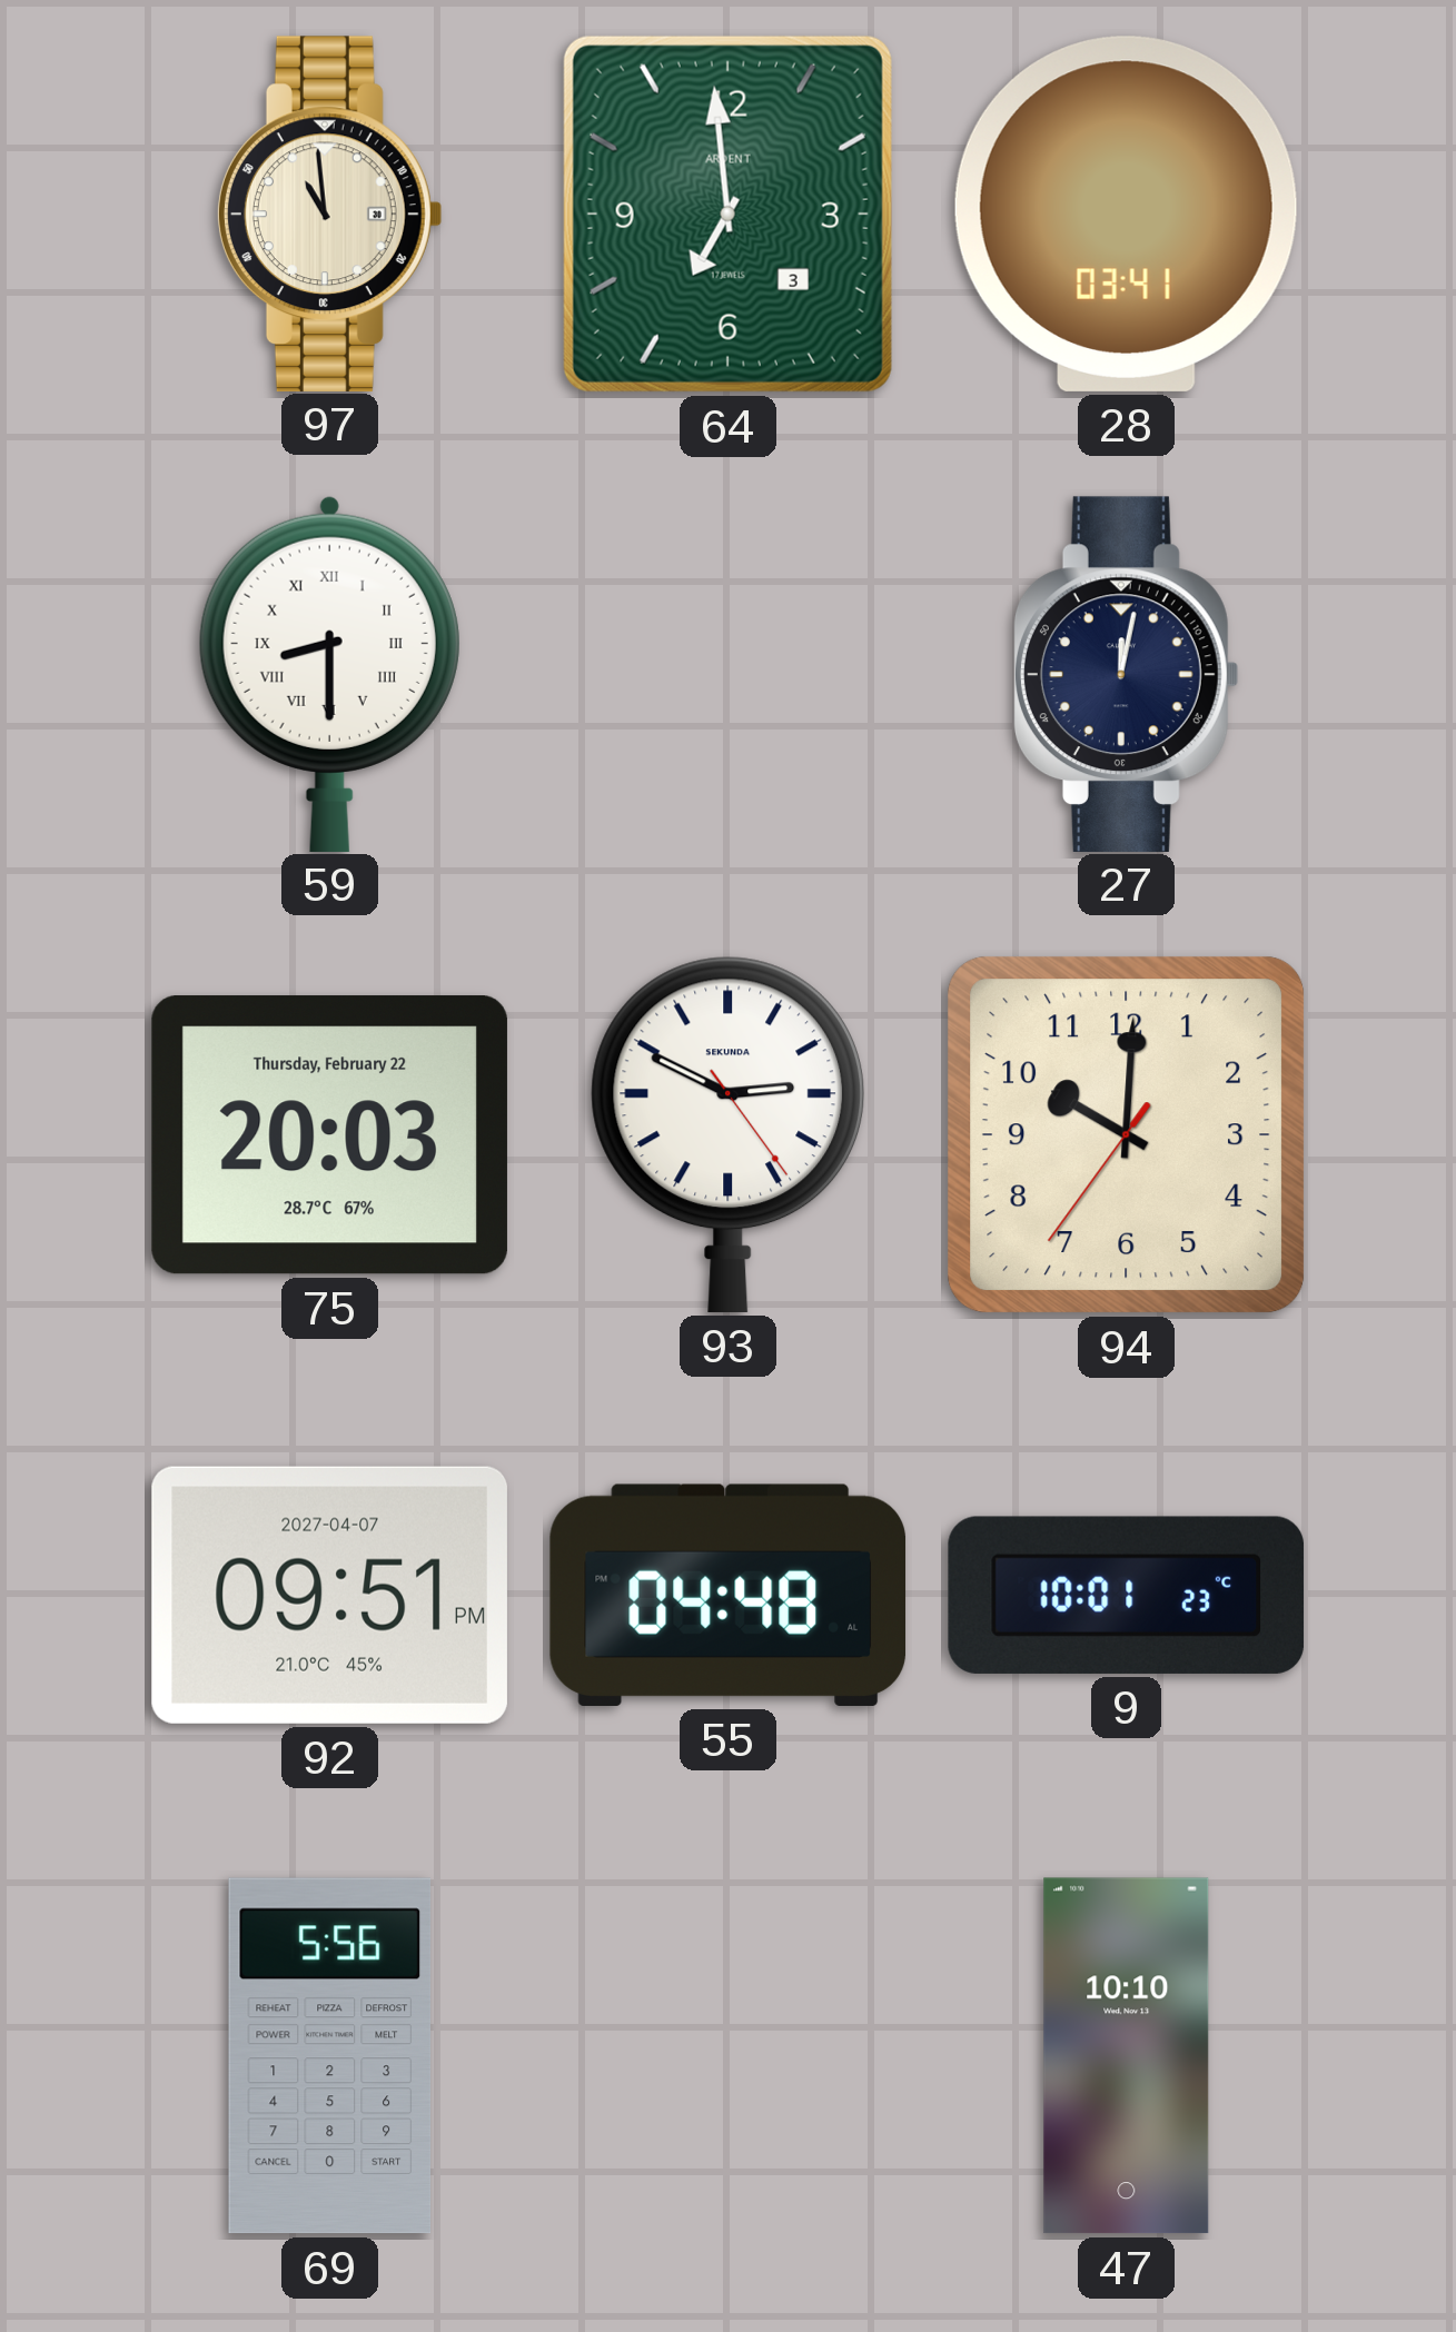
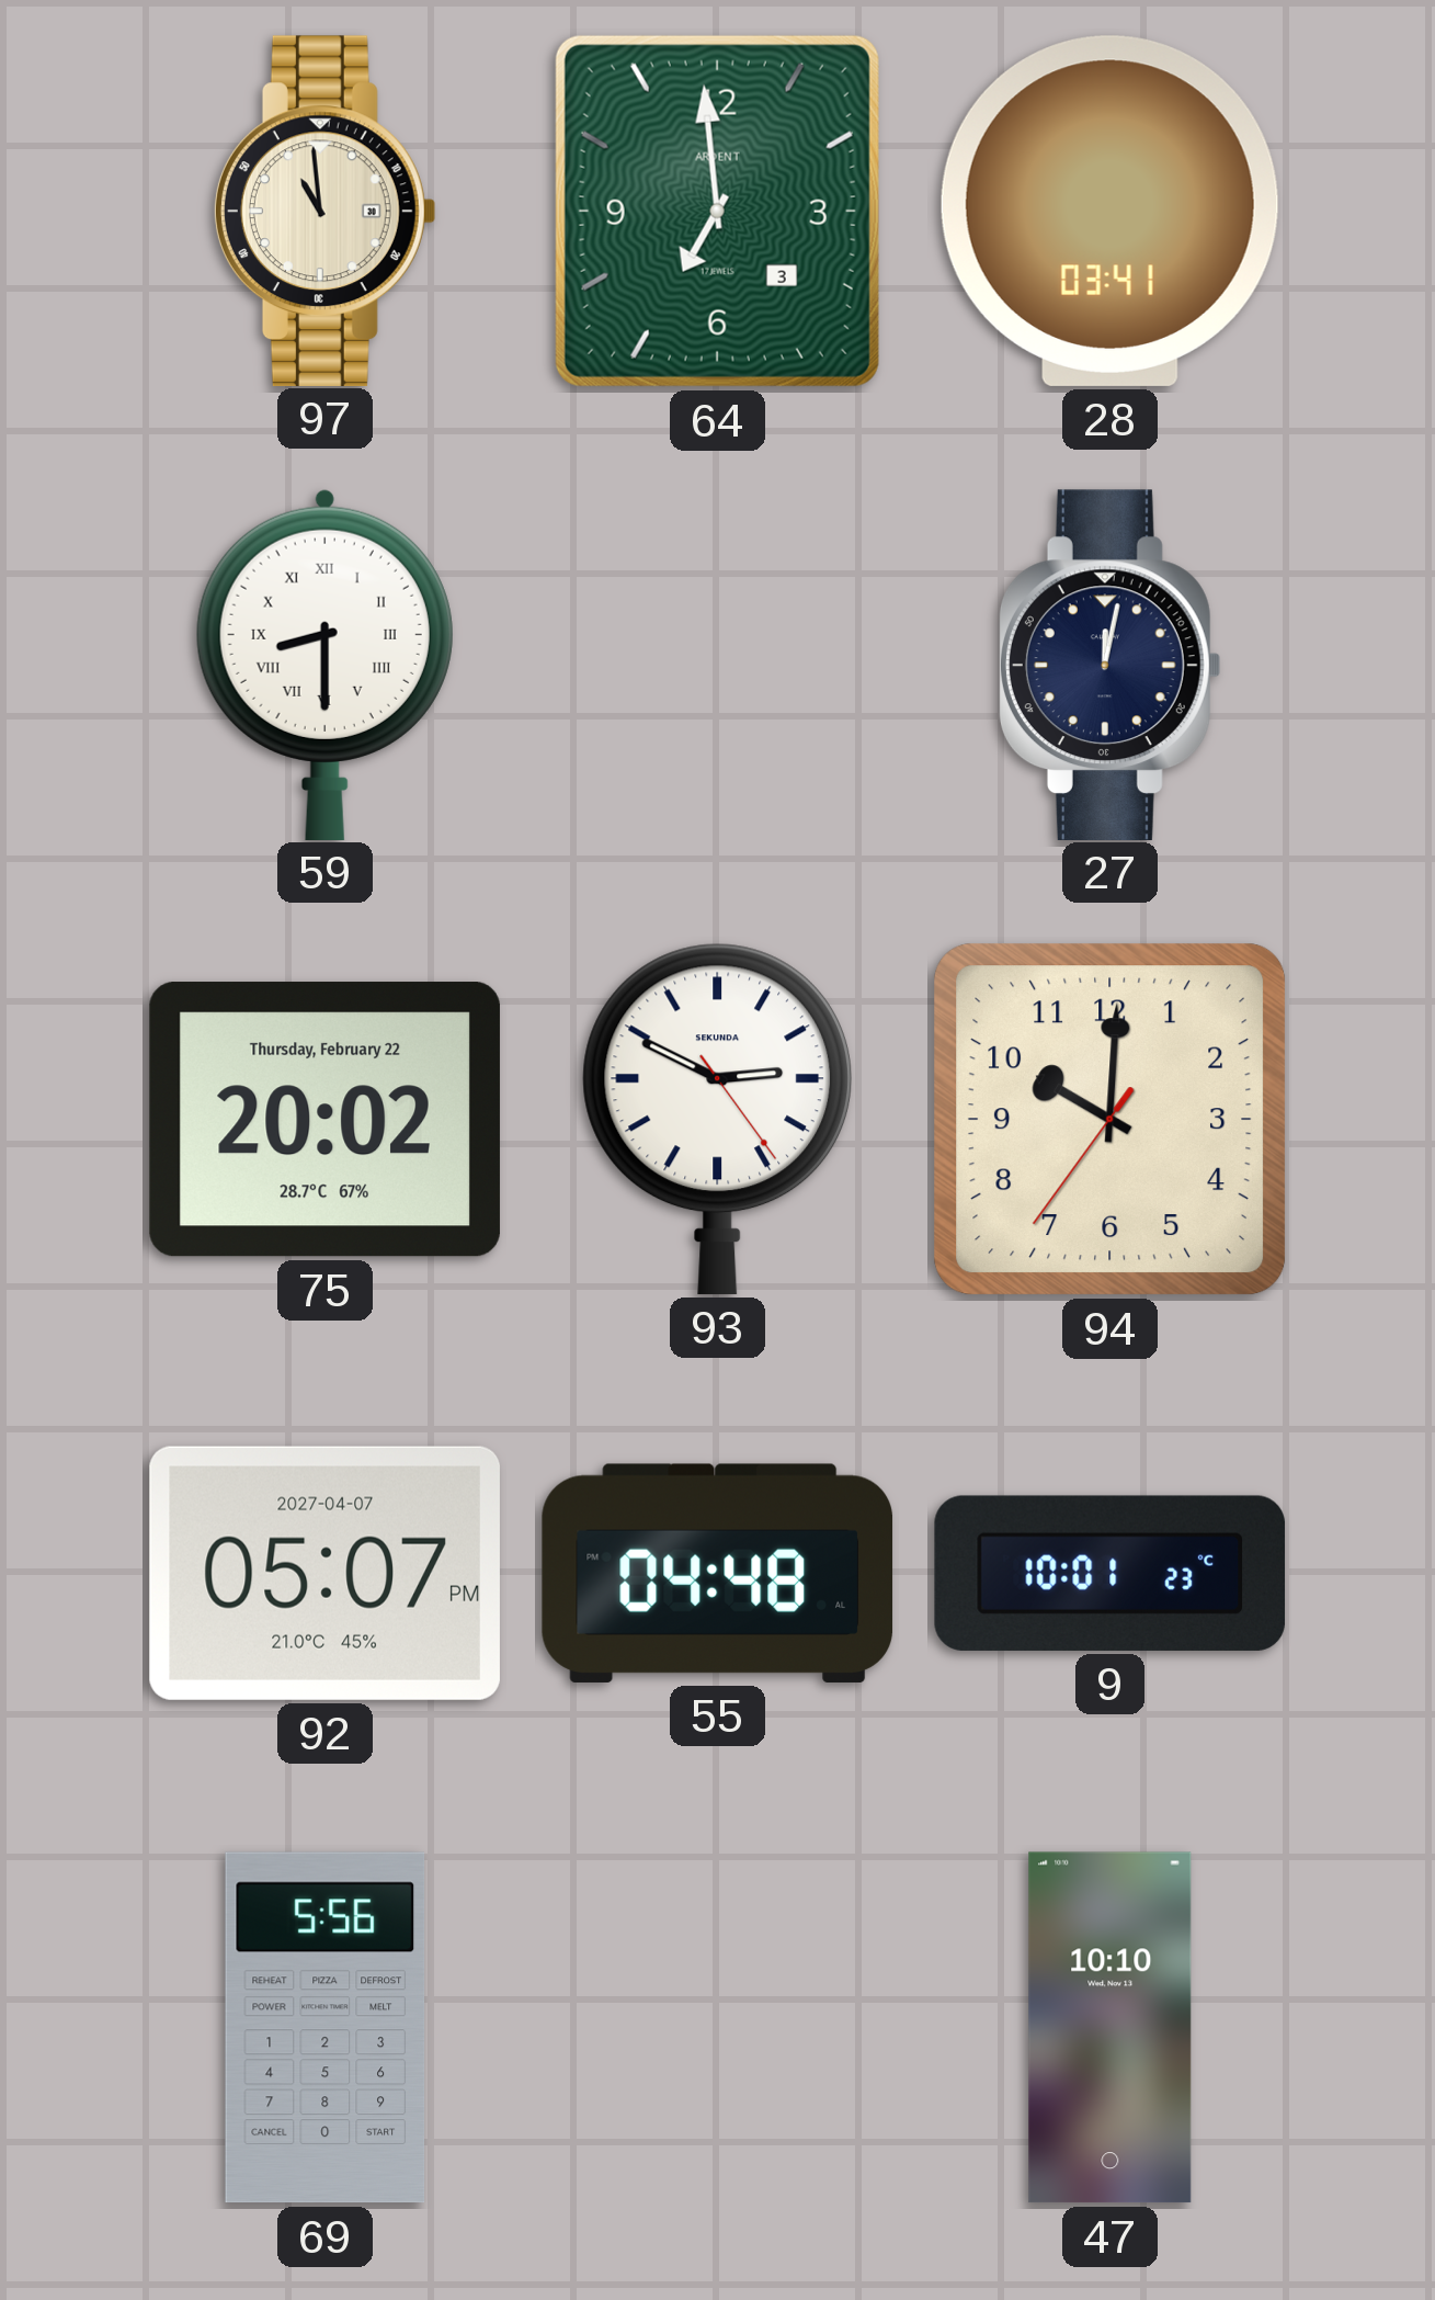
75: 20:03 -> 20:02
92: 09:51 -> 05:07
